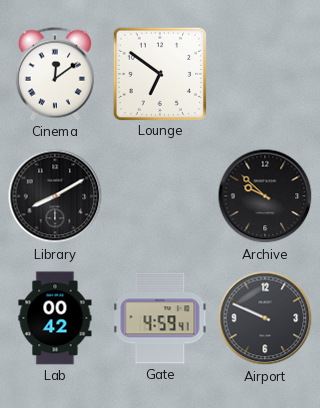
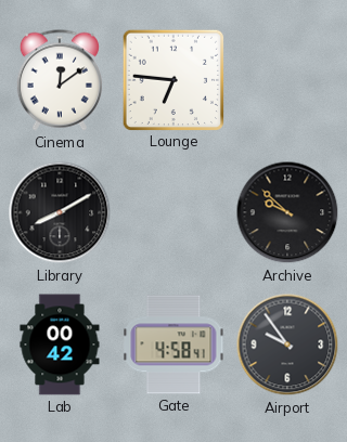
Lounge: 6:51 -> 6:46
Gate: 4:59 -> 4:58
Airport: 9:49 -> 9:54
